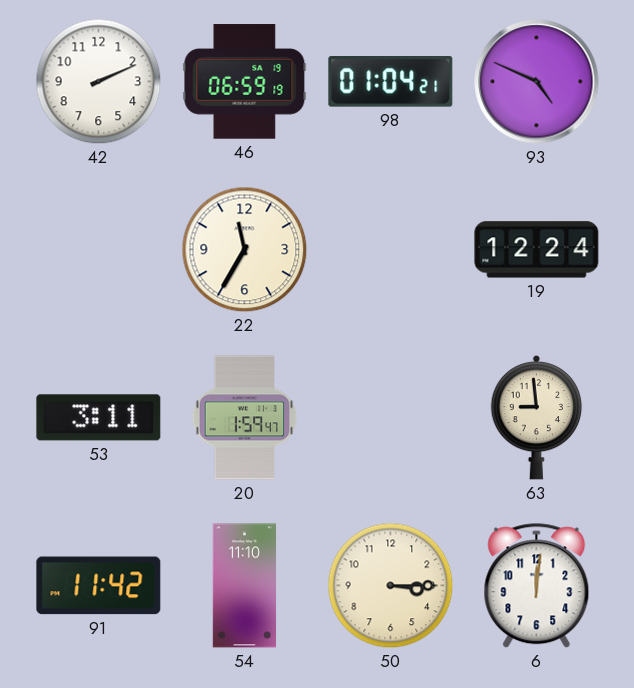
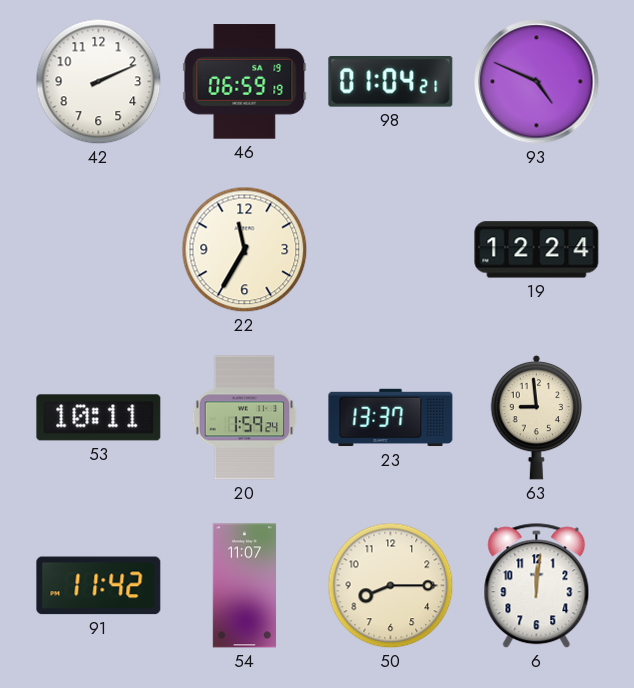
53: 3:11 -> 10:11
20: 1:59:47 -> 1:59:24
23: none -> 13:37
54: 11:10 -> 11:07
50: 3:15 -> 8:15
